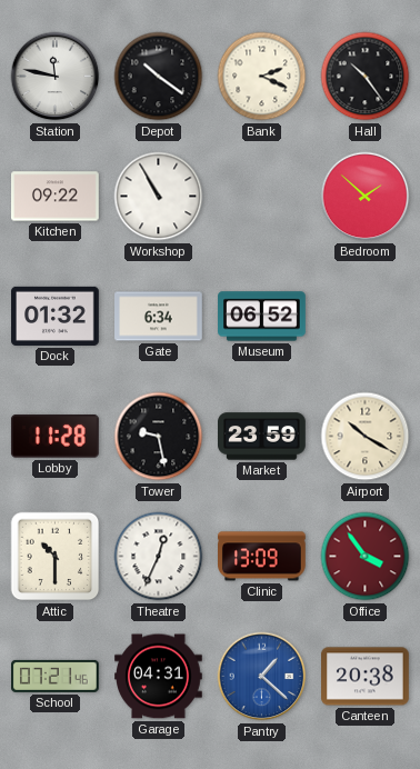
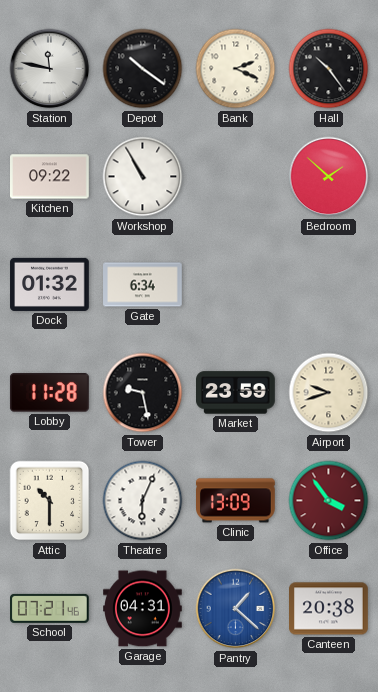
Museum: 06:52 -> none
Airport: 10:20 -> 9:42
Theatre: 12:34 -> 6:04
